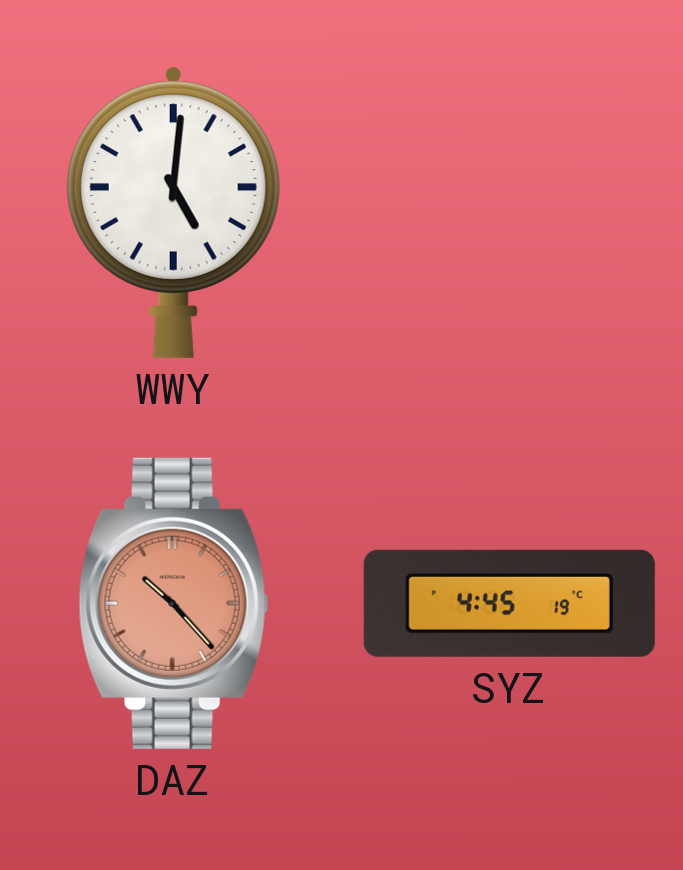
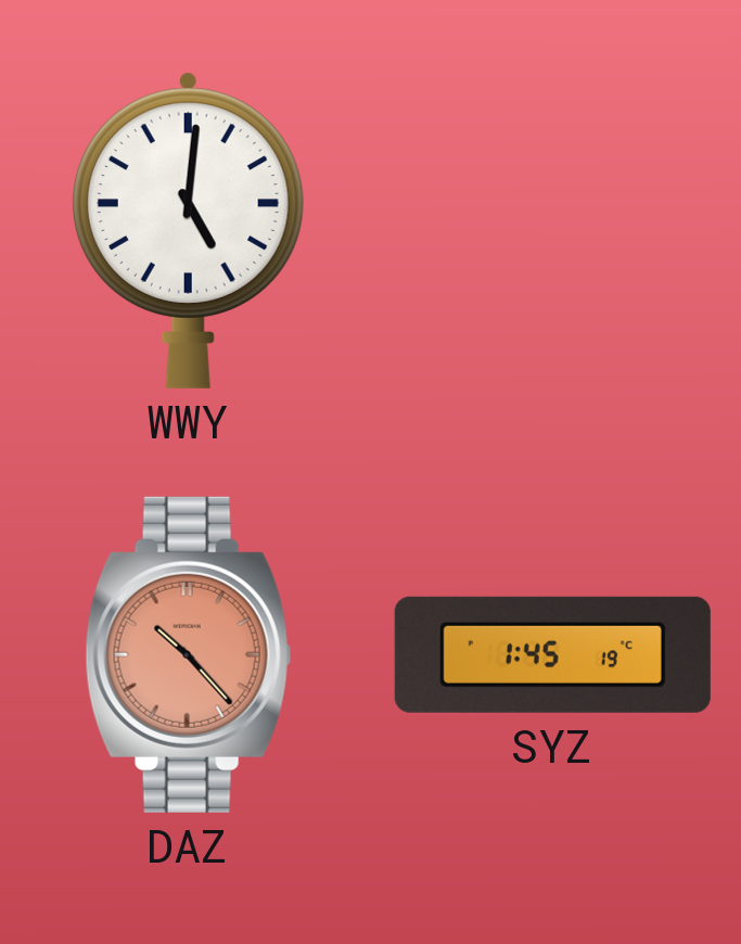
SYZ: 4:45 -> 1:45
